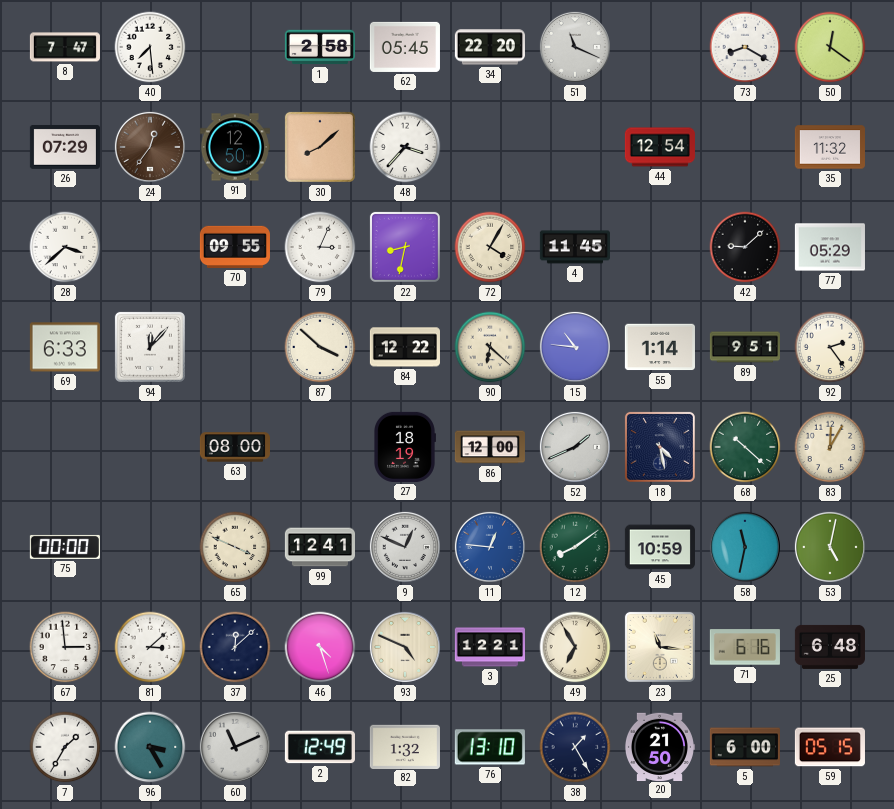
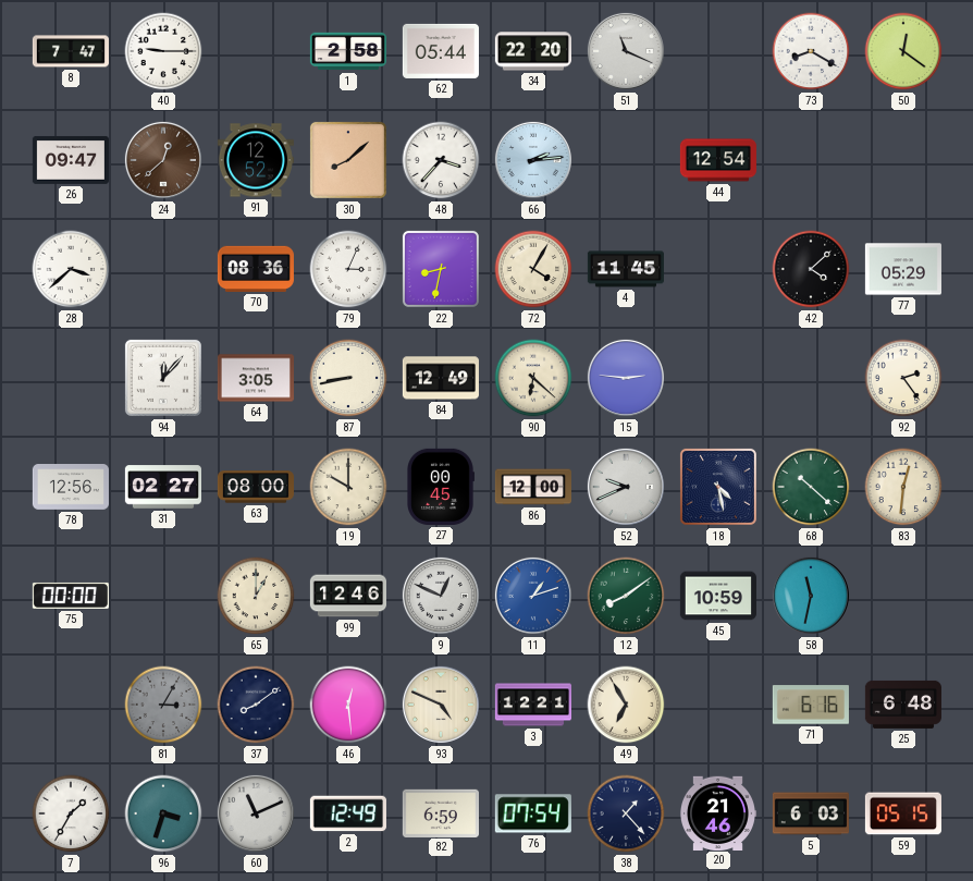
40: 7:29 -> 9:15
62: 05:45 -> 05:44
26: 07:29 -> 09:47
24: 12:36 -> 12:38
91: 12:50 -> 12:52
66: none -> 2:14
35: 11:32 -> none
70: 09:55 -> 08:36
42: 9:08 -> 4:08
69: 6:33 -> none
64: none -> 3:05
87: 3:52 -> 8:43
84: 12:22 -> 12:49
15: 10:46 -> 2:46
55: 1:14 -> none
89: 9:51 -> none
78: none -> 12:56
31: none -> 02:27
19: none -> 10:00
27: 18:19 -> 00:45
52: 1:41 -> 9:41
83: 12:05 -> 12:31
65: 3:49 -> 1:00
99: 12:41 -> 12:46
11: 12:46 -> 1:12
53: 5:02 -> none
67: 2:59 -> none
81: 3:08 -> 3:05
81 dial: white -> grey
37: 12:08 -> 8:09
46: 4:27 -> 12:29
23: 11:16 -> none
96: 3:25 -> 3:33
82: 1:32 -> 6:59
76: 13:10 -> 07:54
38: 1:25 -> 1:23
20: 21:50 -> 21:46
5: 6:00 -> 6:03
